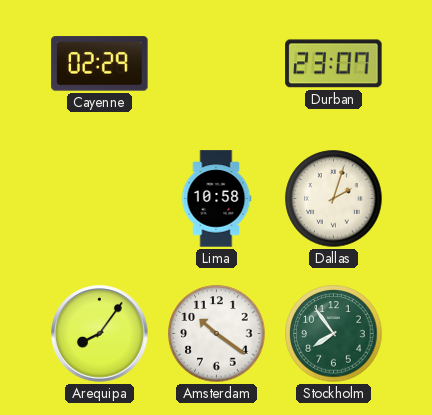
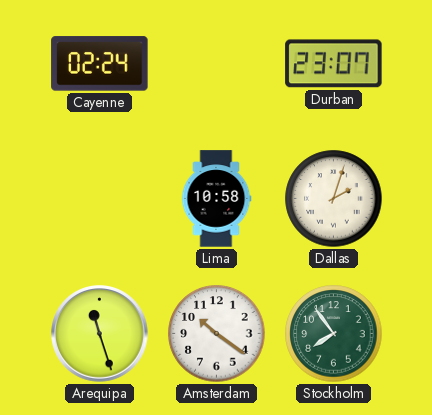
Cayenne: 02:29 -> 02:24
Arequipa: 8:06 -> 11:27
